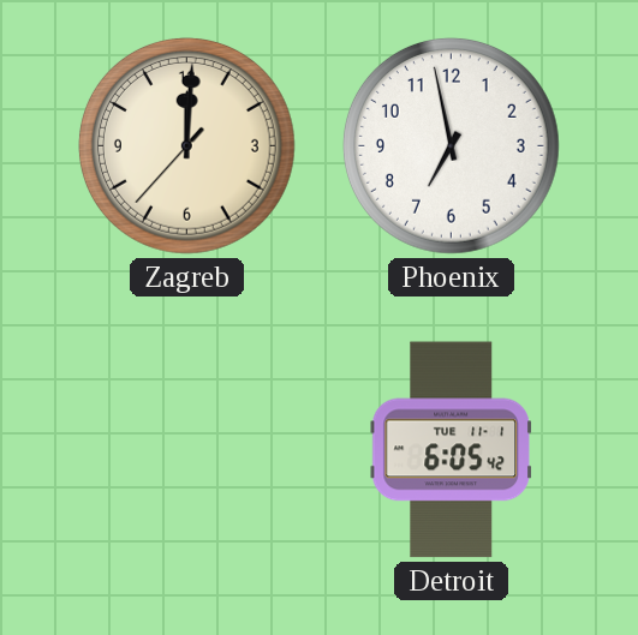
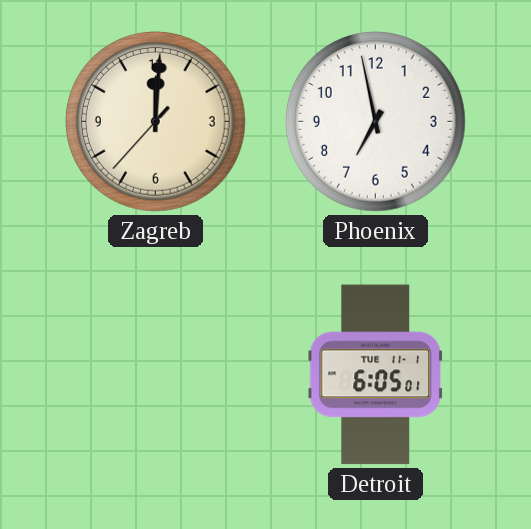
Detroit: 6:05:42 -> 6:05:01
